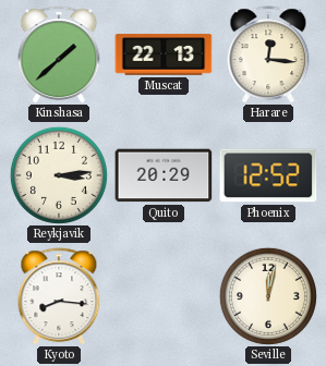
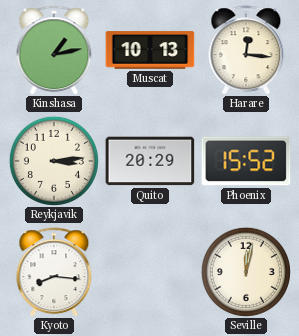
Kinshasa: 1:38 -> 1:13
Muscat: 22:13 -> 10:13
Phoenix: 12:52 -> 15:52
